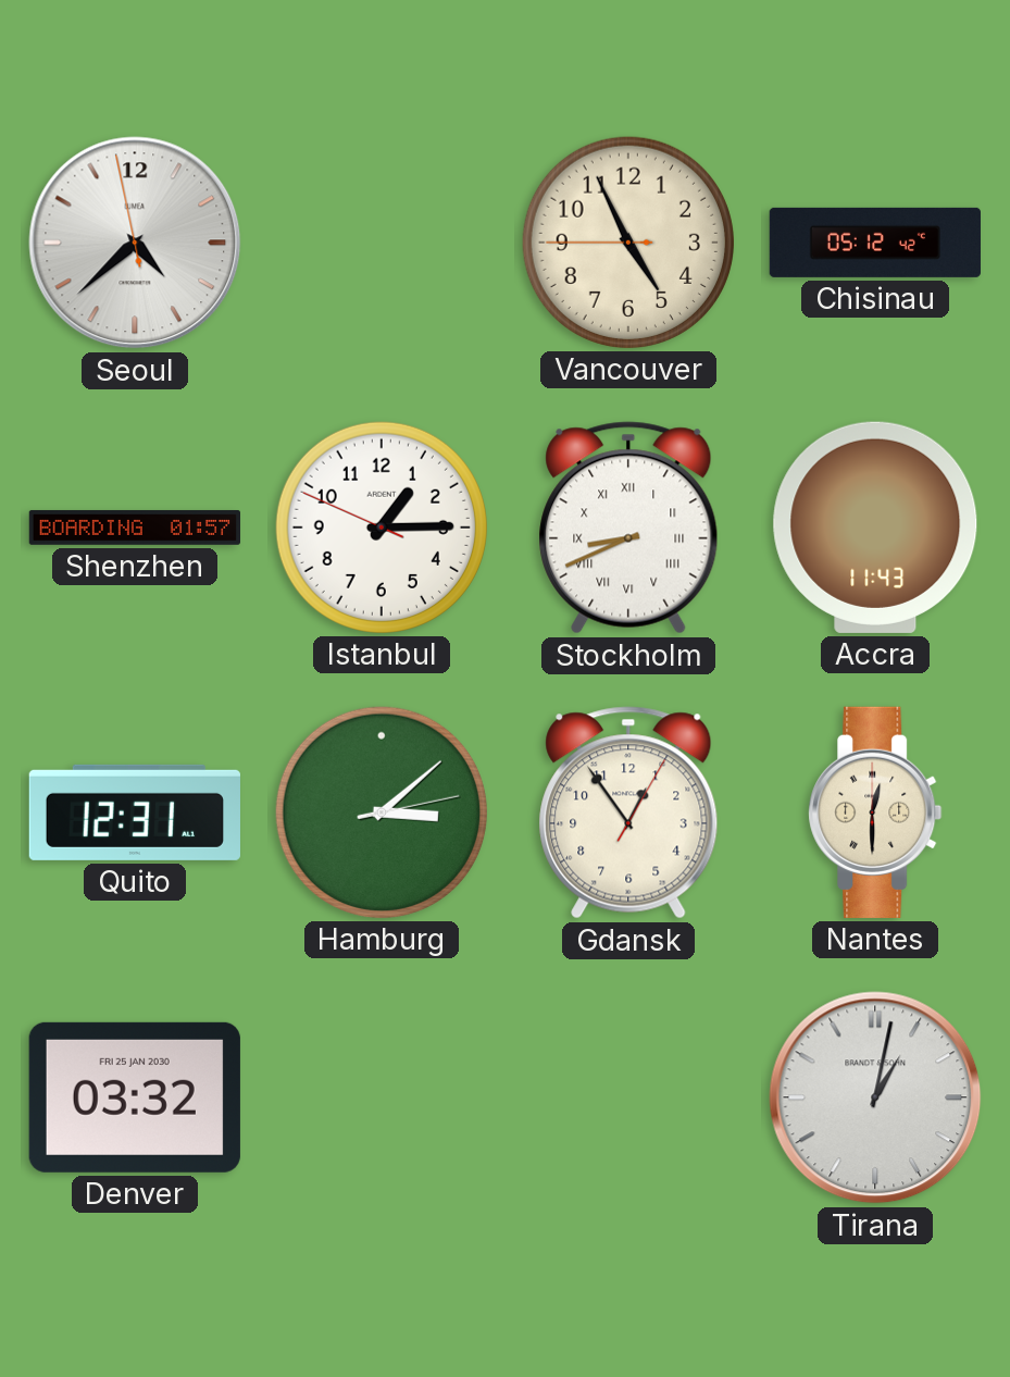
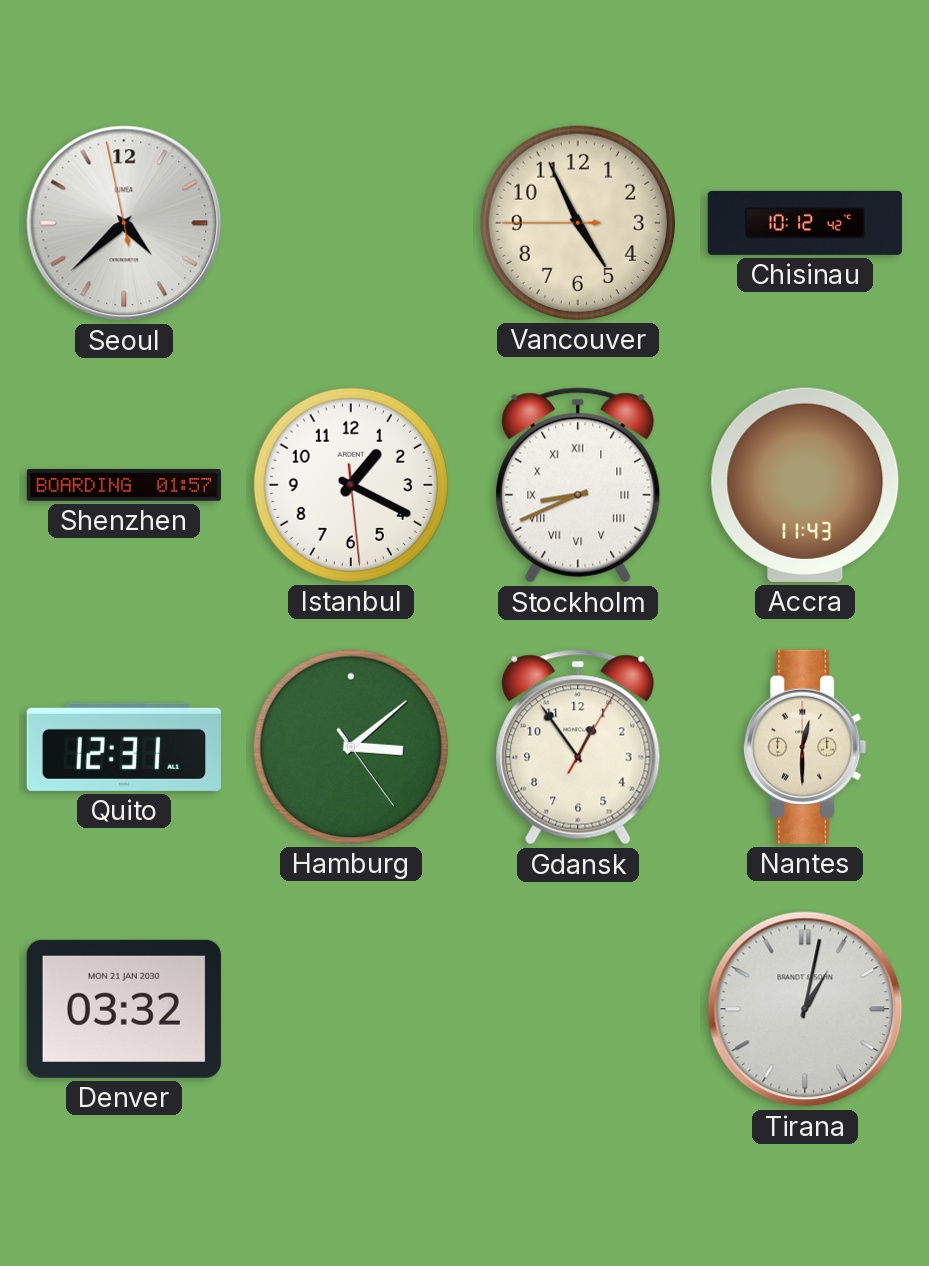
Chisinau: 05:12 -> 10:12
Istanbul: 1:14 -> 1:19
Hamburg: 3:08:13 -> 3:08:24
Denver date: FRI 25 JAN 2030 -> MON 21 JAN 2030
